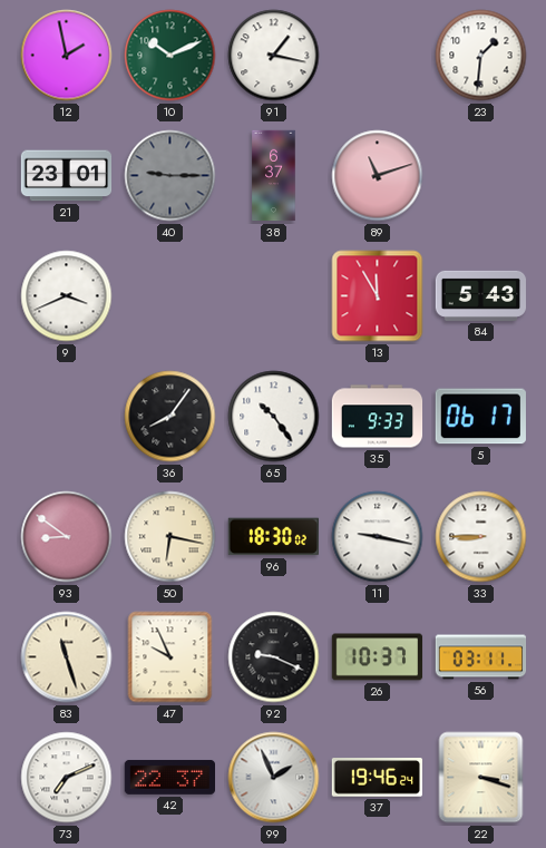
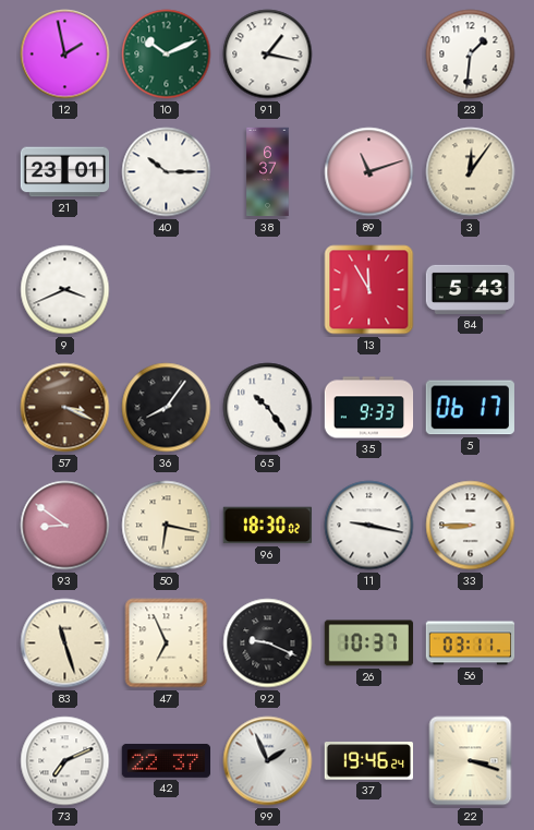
40: 9:15 -> 10:15
40 dial: grey -> white
3: none -> 12:06
57: none -> 3:19
47: 9:56 -> 6:56
